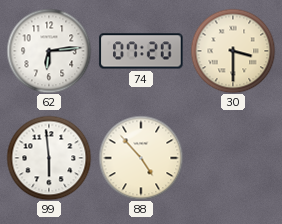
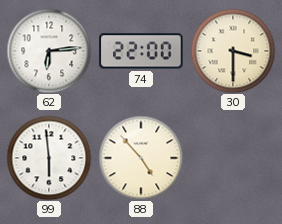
74: 07:20 -> 22:00
